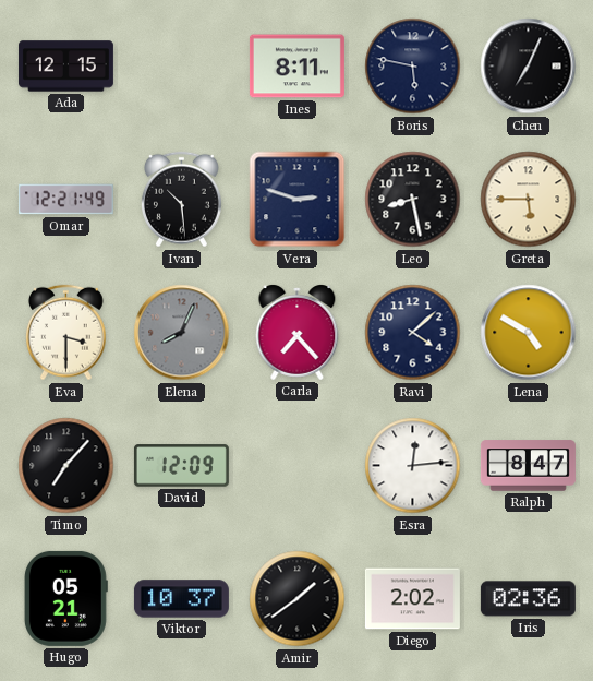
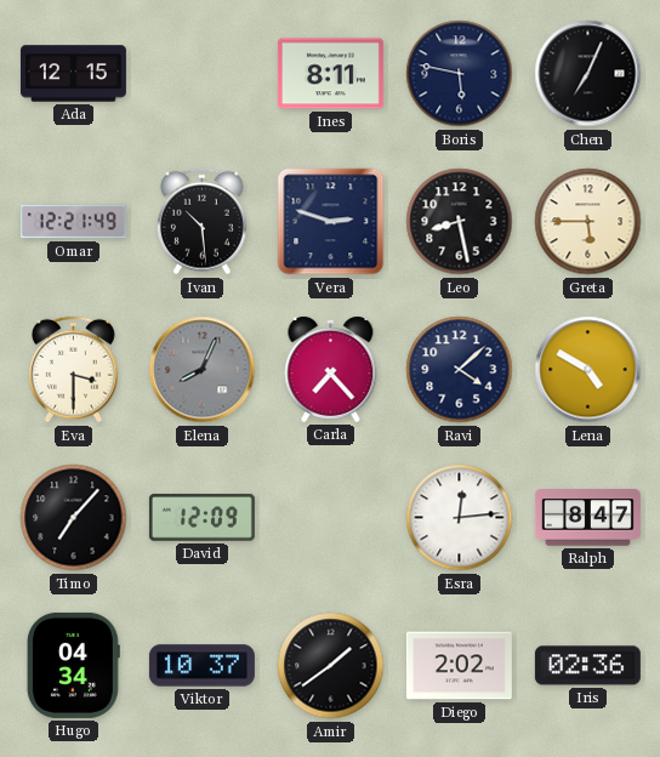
Hugo: 05:21 -> 04:34
